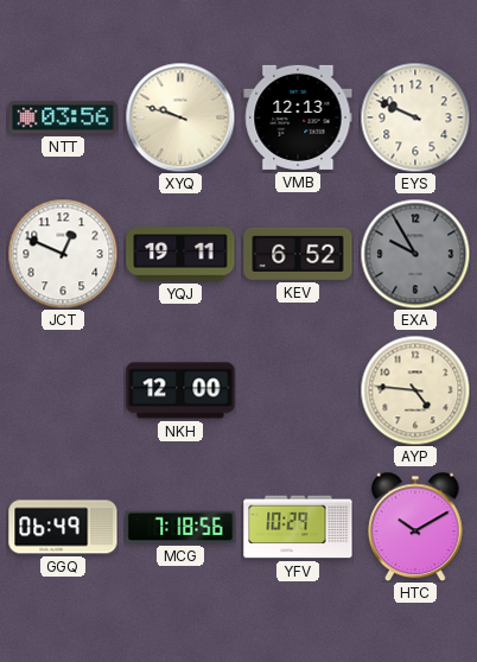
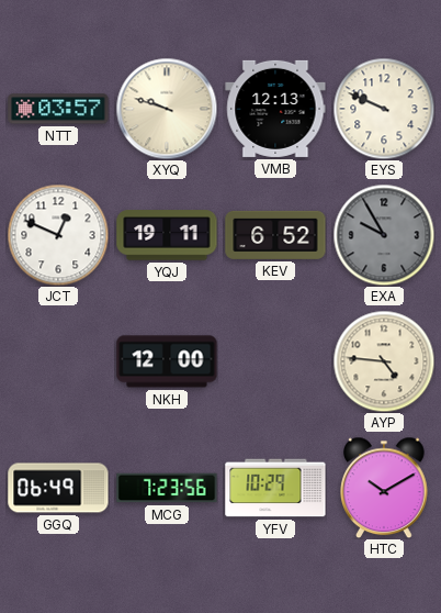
NTT: 03:56 -> 03:57
MCG: 7:18 -> 7:23
